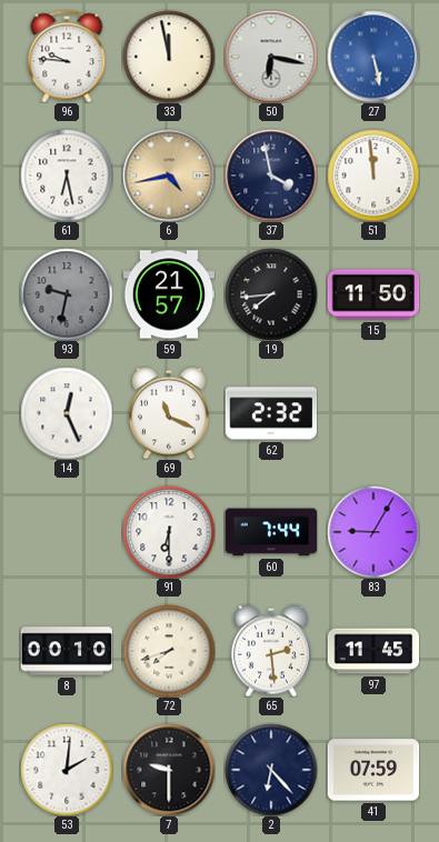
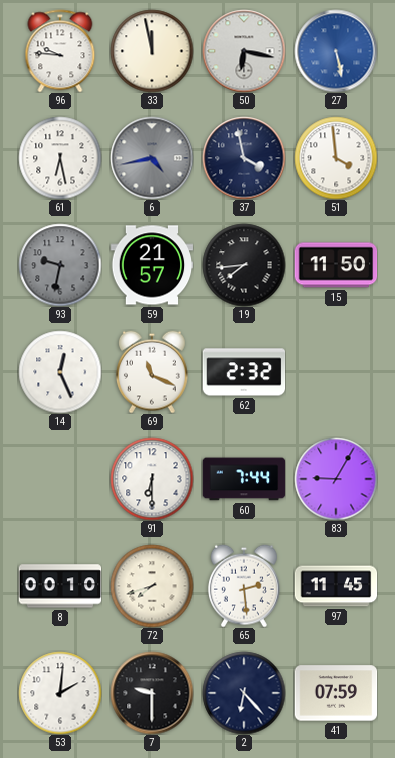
6 dial: champagne -> grey
51: 11:59 -> 3:59
